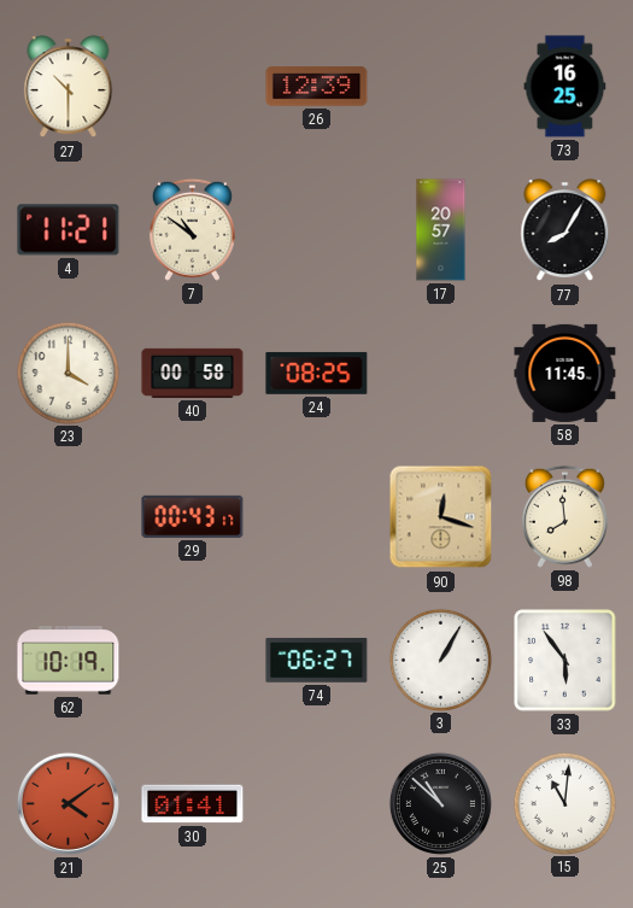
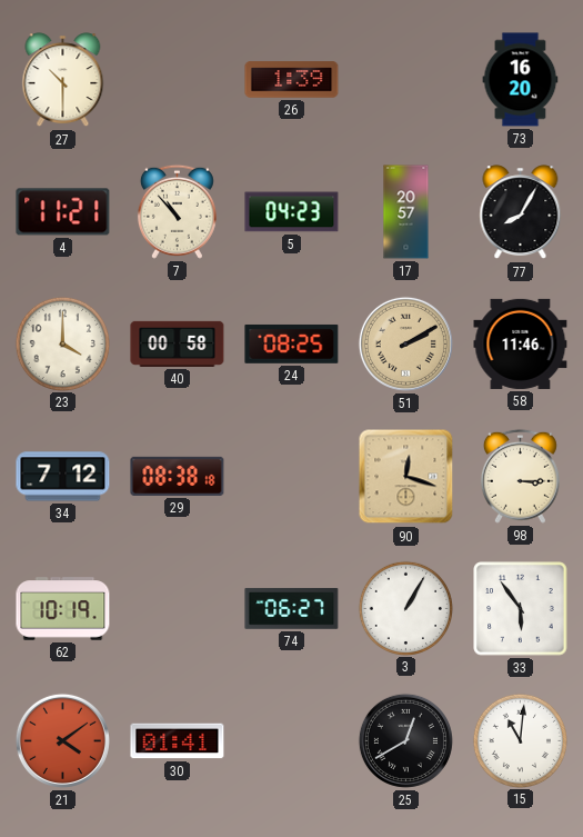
26: 12:39 -> 1:39
73: 16:25 -> 16:20
7: 10:51 -> 10:53
5: none -> 04:23
51: none -> 2:10
58: 11:45 -> 11:46
34: none -> 7:12
29: 00:43 -> 08:38
98: 7:59 -> 3:15
25: 10:52 -> 12:40
